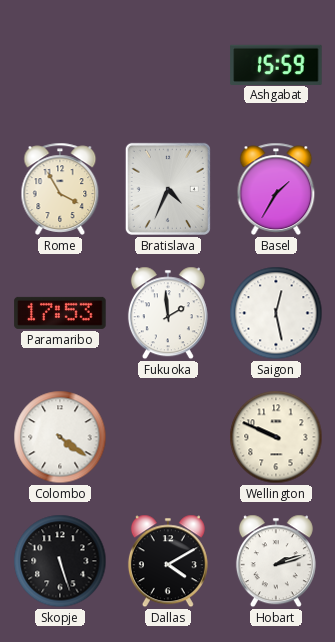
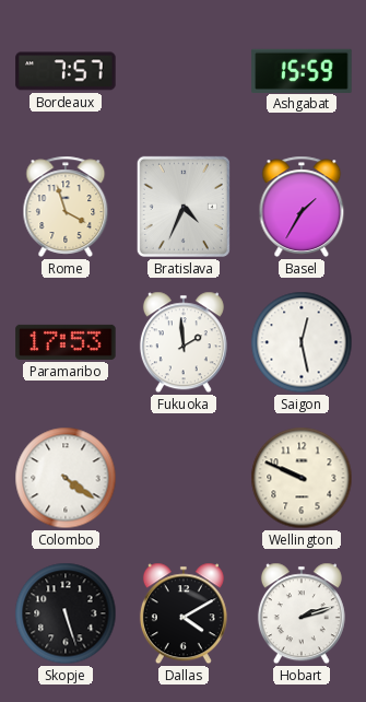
Bordeaux: none -> 7:57
Rome: 3:55 -> 3:57
